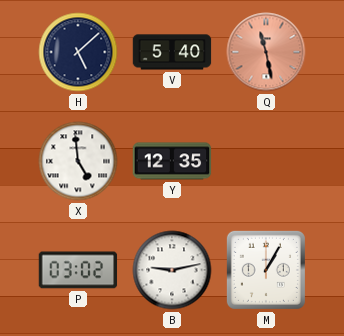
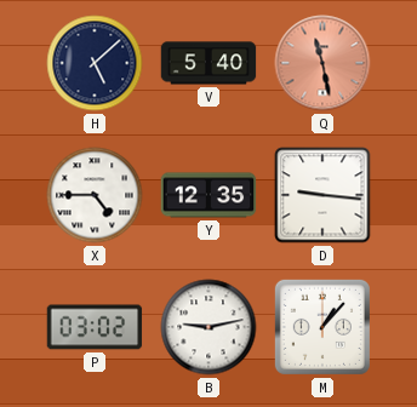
X: 4:59 -> 4:45
D: none -> 9:16
M: 1:05 -> 1:07
